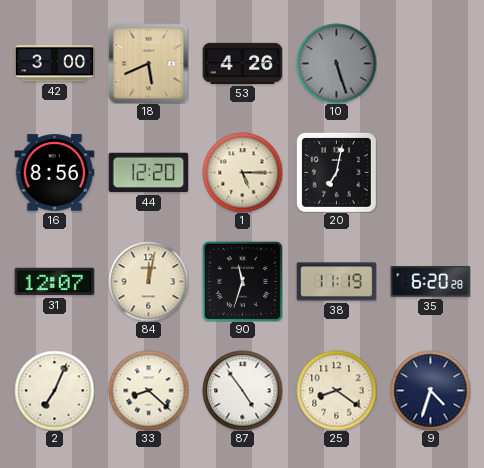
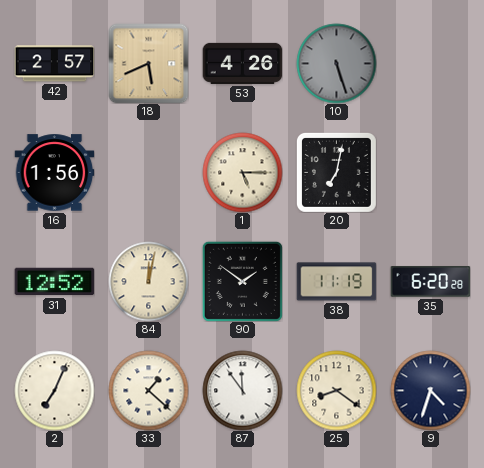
42: 3:00 -> 2:57
16: 8:56 -> 1:56
44: 12:20 -> none
31: 12:07 -> 12:52
90: 11:33 -> 1:51
33: 8:22 -> 1:22
87: 4:54 -> 11:54
